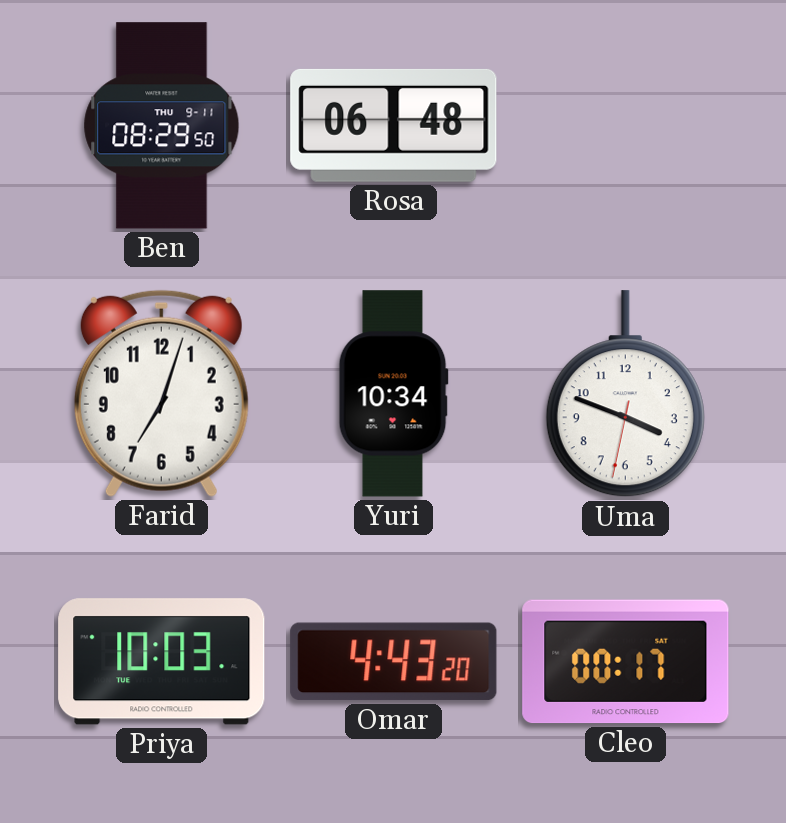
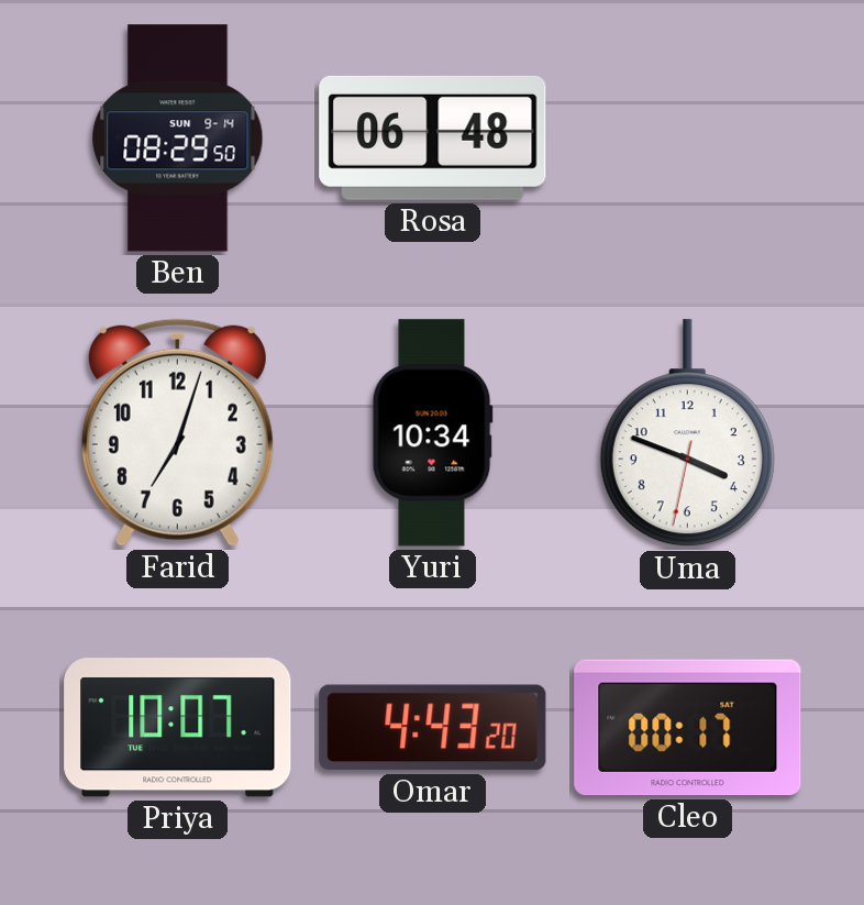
Ben date: THU 9-11 -> SUN 9-14
Priya: 10:03 -> 10:07
